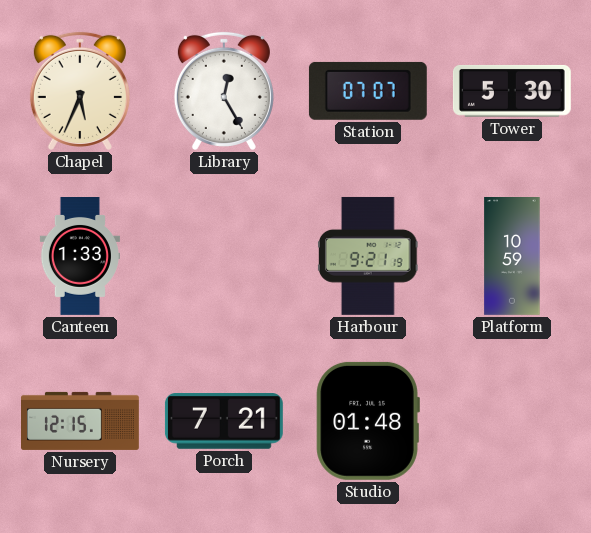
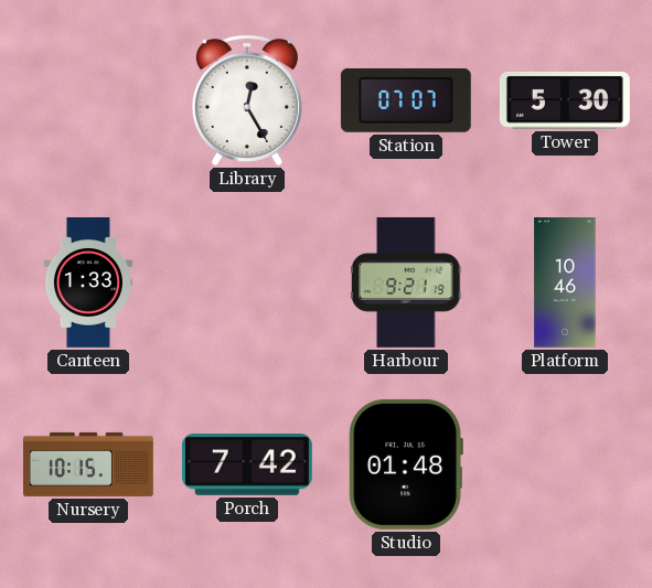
Chapel: 5:34 -> none
Platform: 10:59 -> 10:46
Nursery: 12:15 -> 10:15
Porch: 7:21 -> 7:42
